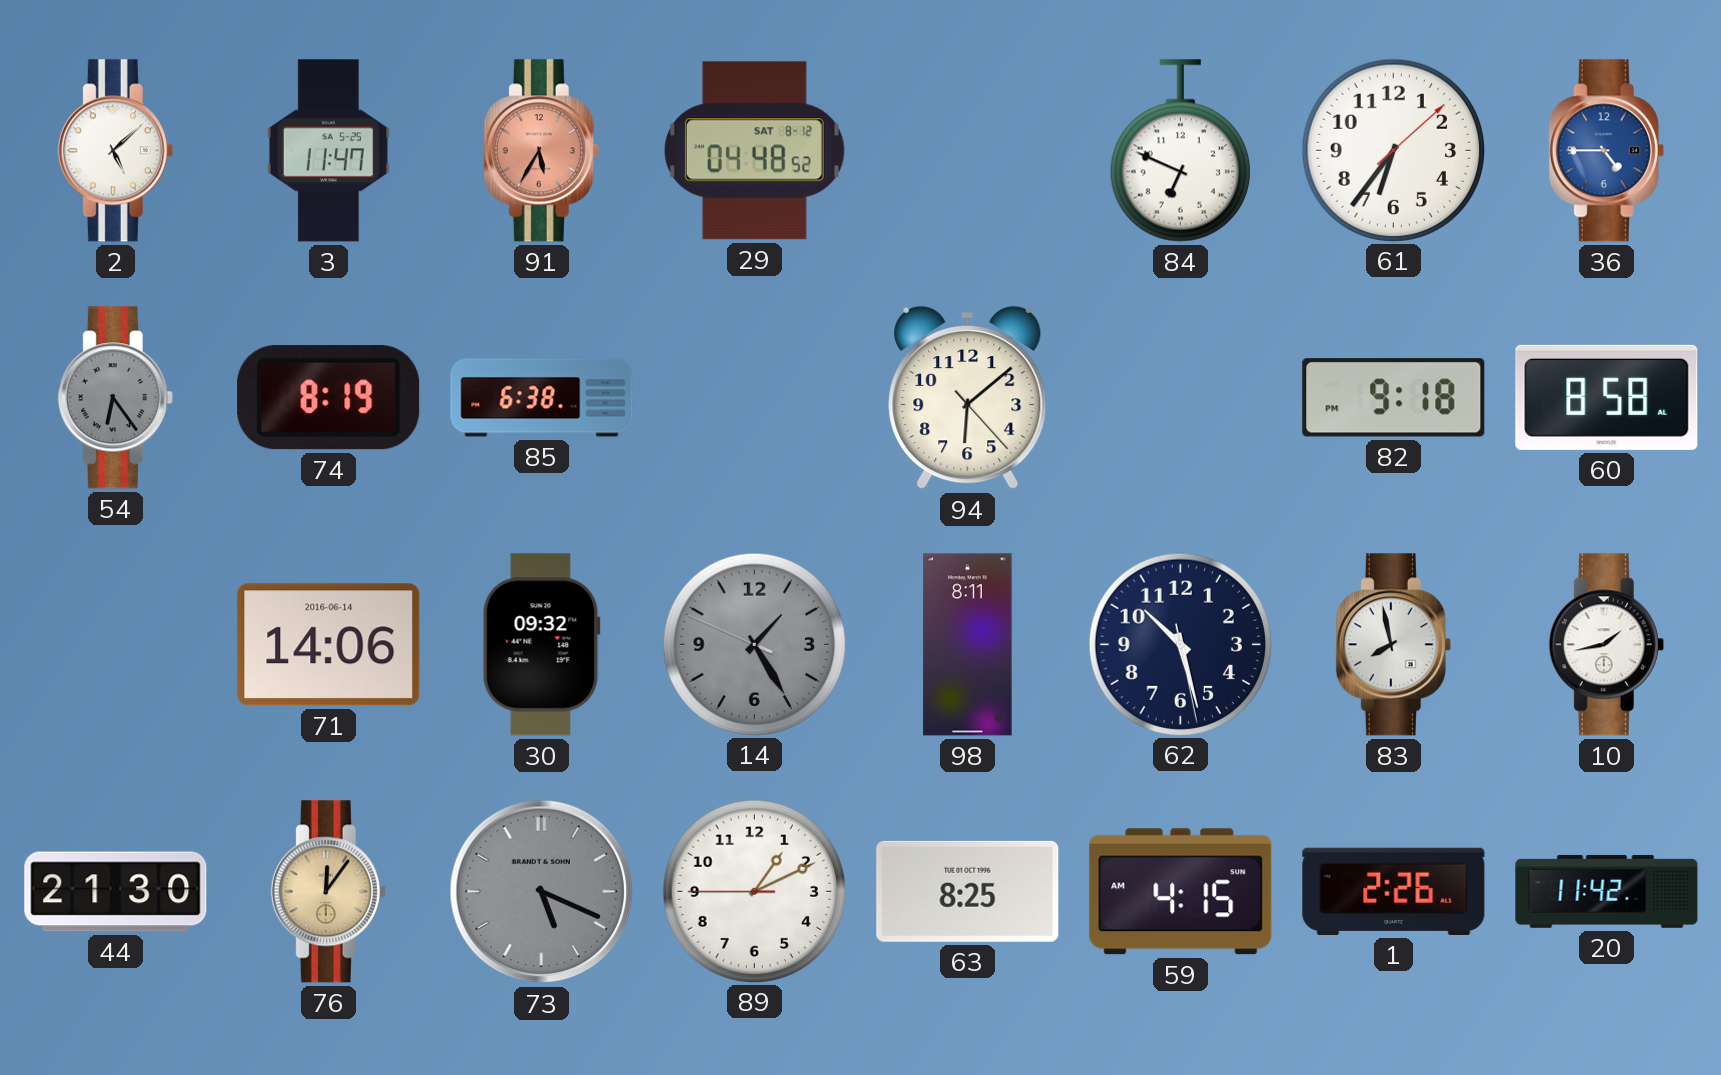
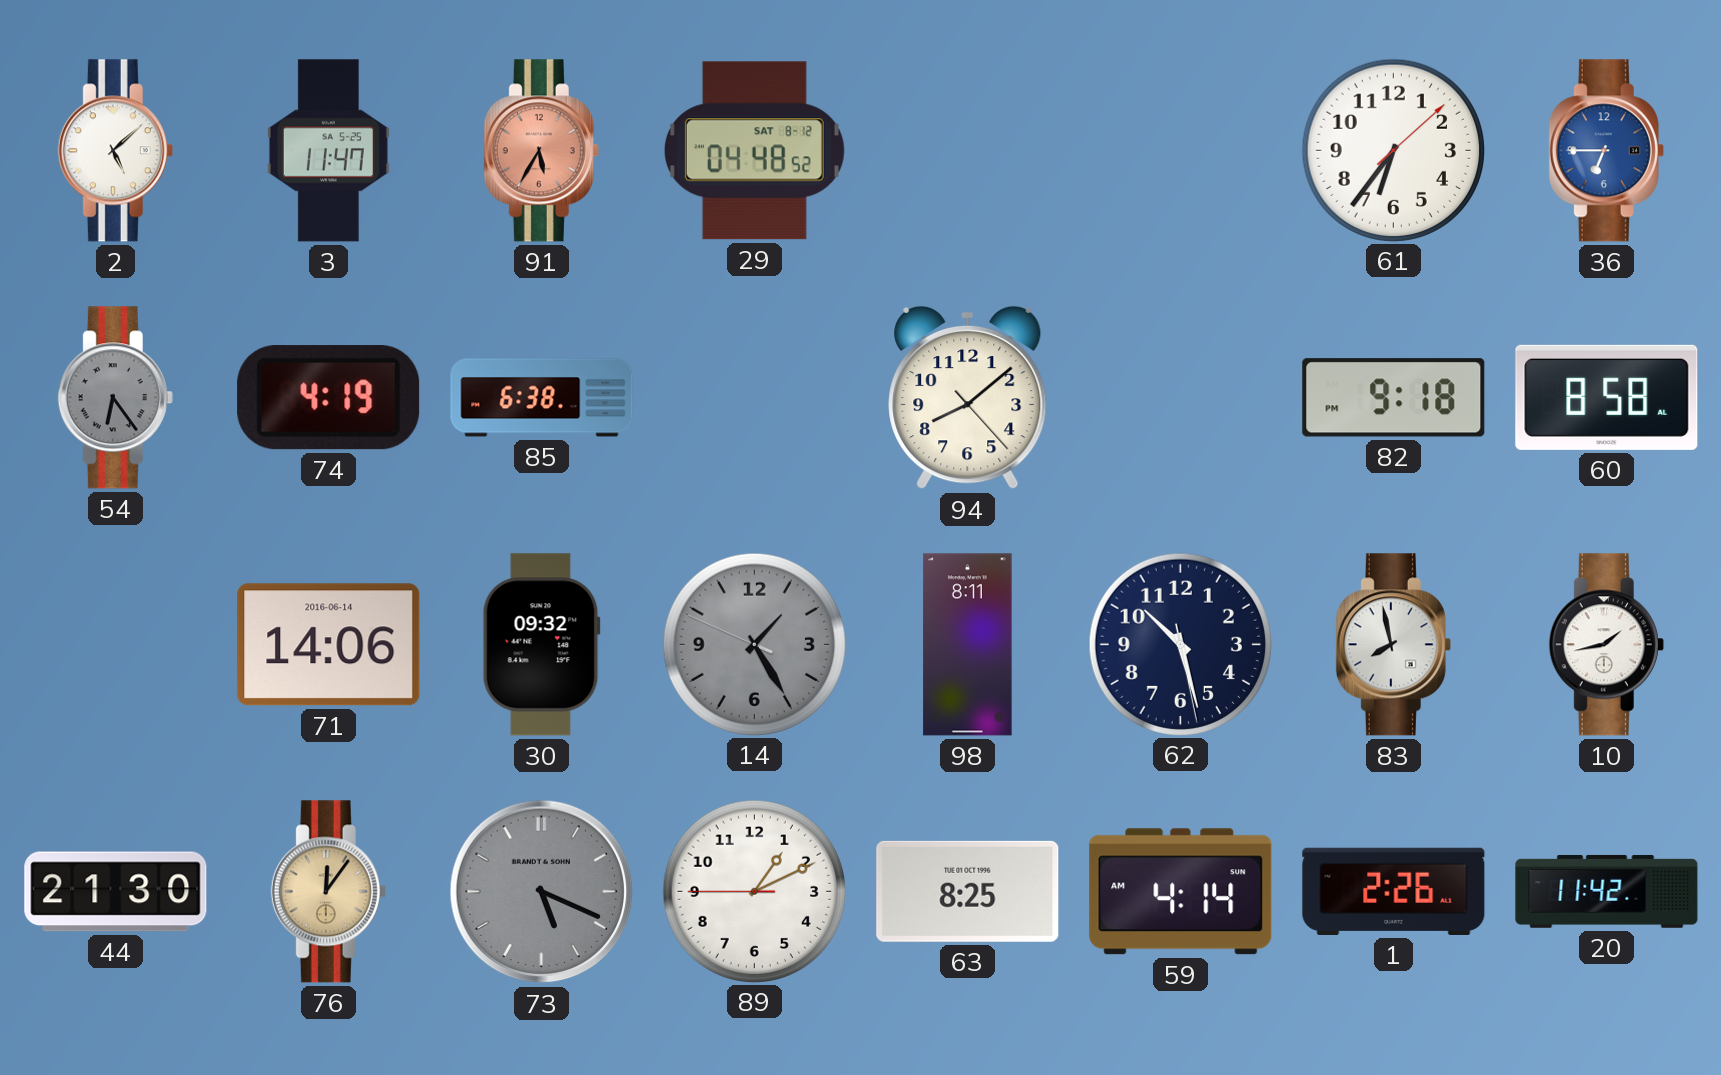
84: 6:49 -> none
36: 4:45 -> 6:45
74: 8:19 -> 4:19
94: 6:08 -> 8:08
59: 4:15 -> 4:14
